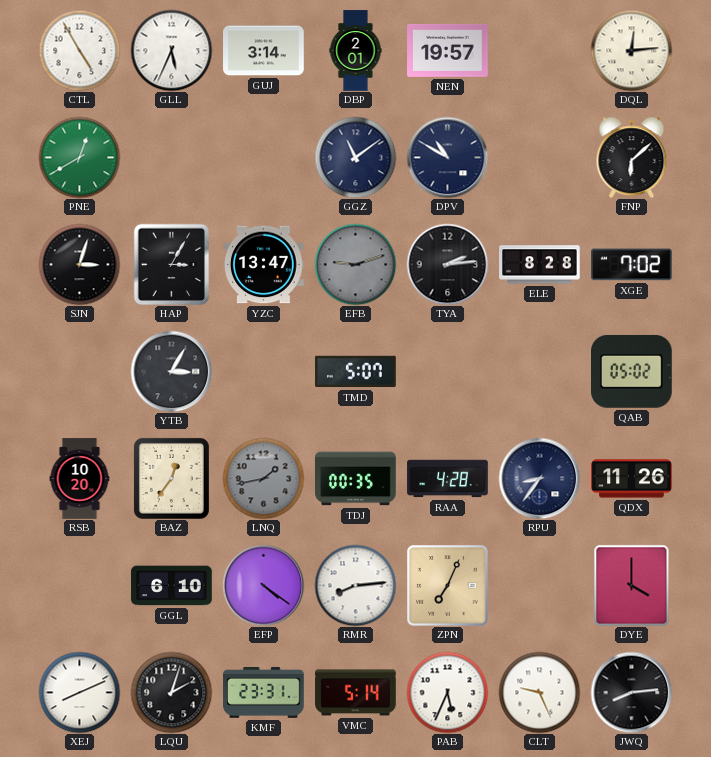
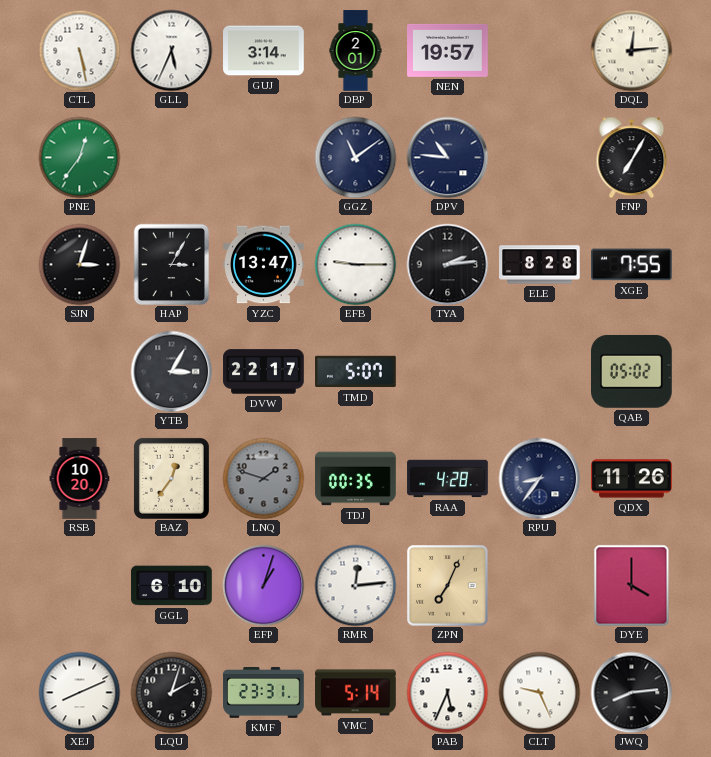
CTL: 4:55 -> 5:28
PNE: 12:40 -> 12:36
DPV: 10:50 -> 10:46
FNP: 6:08 -> 7:05
EFB: 9:12 -> 9:15
EFB dial: grey -> white
XGE: 7:02 -> 7:55
DVW: none -> 22:17
LNQ: 1:43 -> 1:48
EFP: 4:21 -> 1:03
RMR: 8:14 -> 12:14
